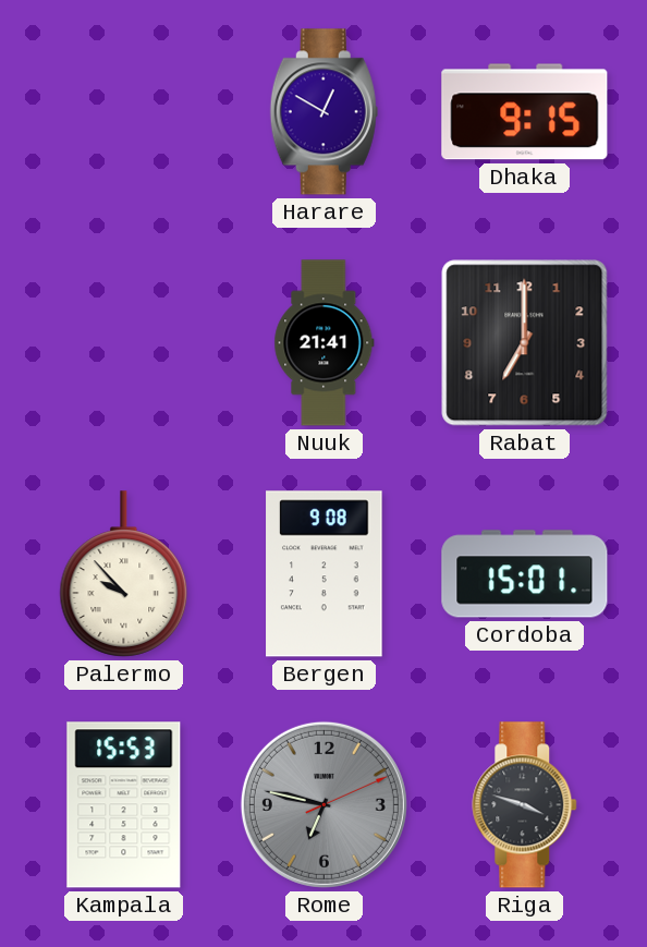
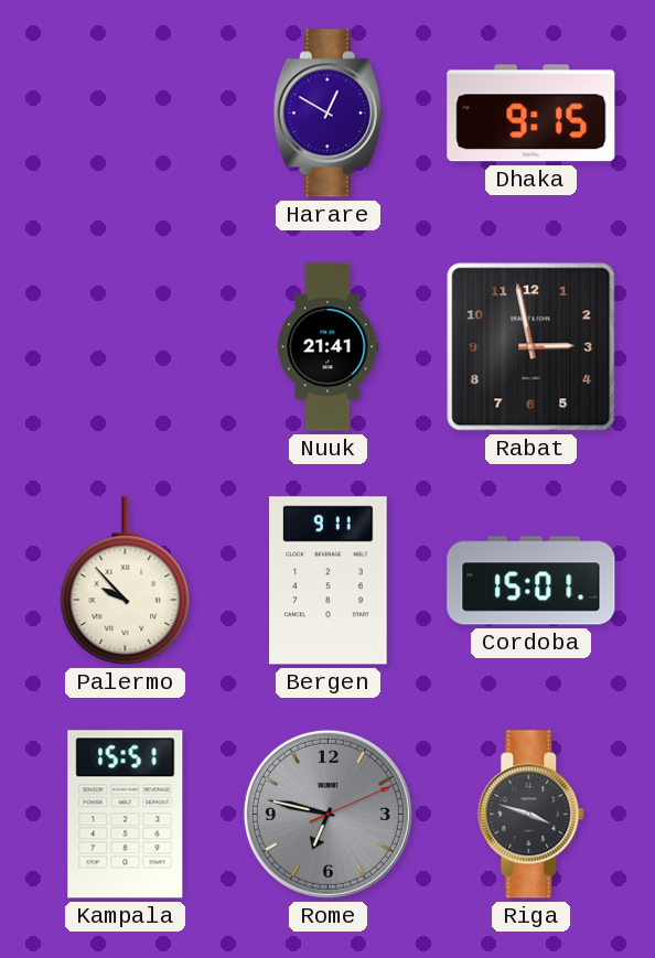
Rabat: 7:00 -> 2:58
Bergen: 9:08 -> 9:11
Kampala: 15:53 -> 15:51
